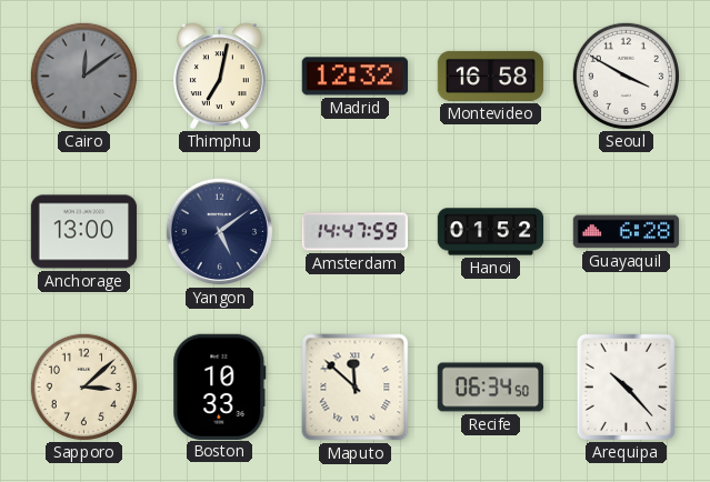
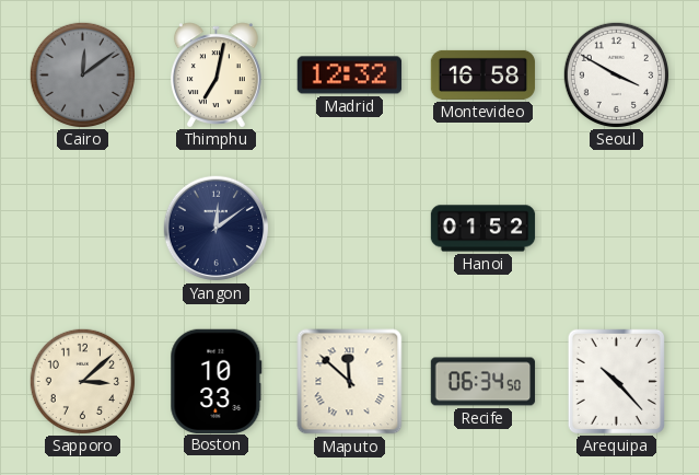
Anchorage: 13:00 -> none
Yangon: 5:09 -> 12:09
Amsterdam: 14:47 -> none
Guayaquil: 6:28 -> none
